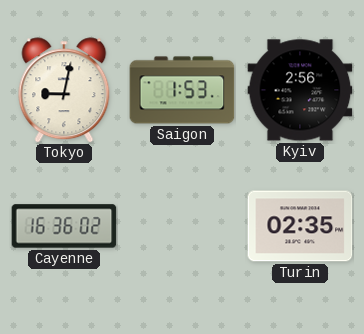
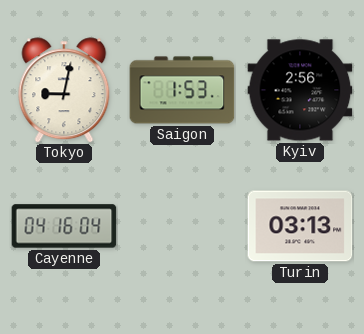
Cayenne: 16:36 -> 04:16
Turin: 02:35 -> 03:13
